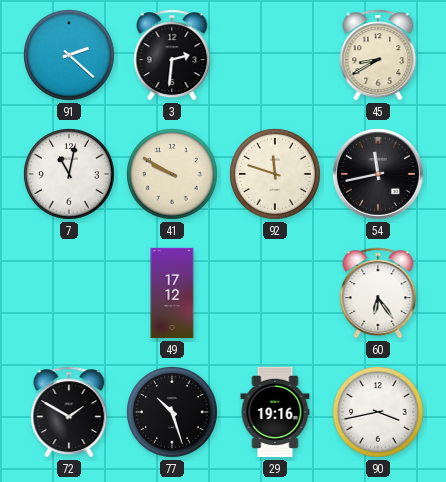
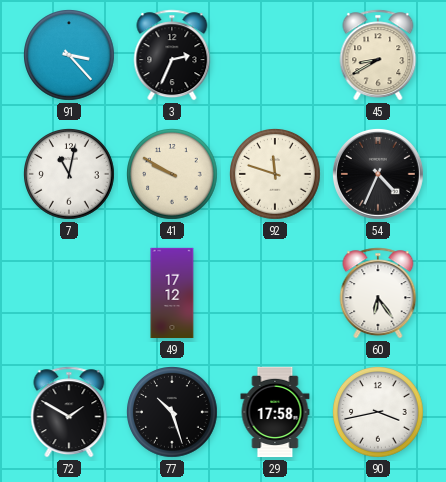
91: 2:22 -> 3:23
3: 2:31 -> 2:34
54: 11:43 -> 4:34
29: 19:16 -> 17:58
